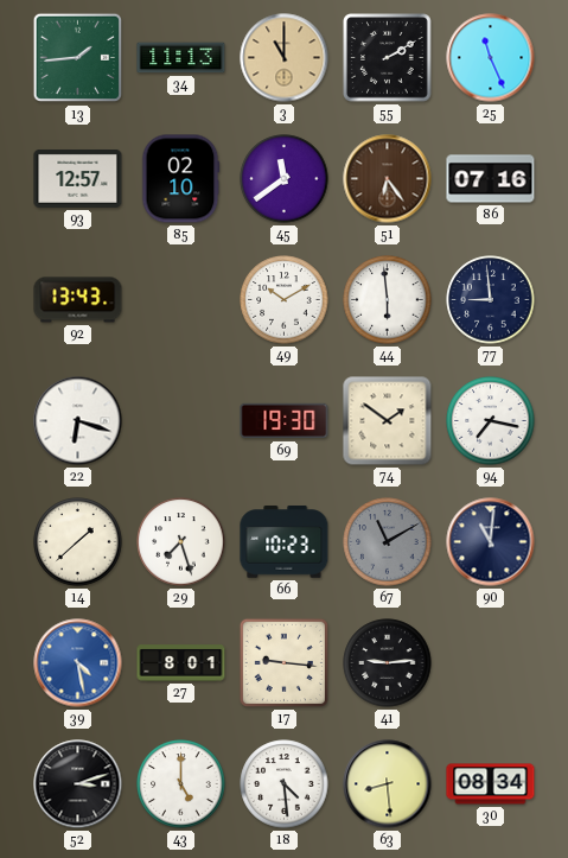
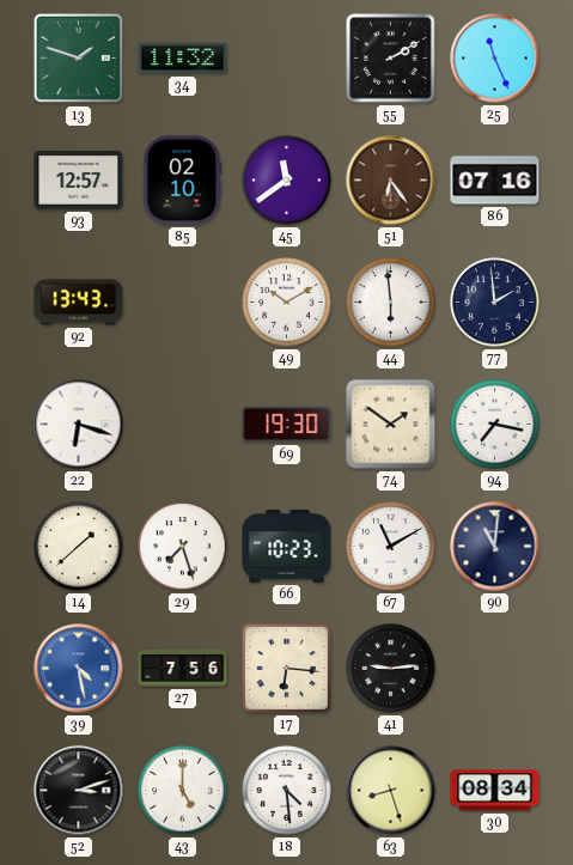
13: 1:44 -> 1:48
34: 11:13 -> 11:32
3: 11:00 -> none
77: 8:59 -> 1:59
67 dial: grey -> white
27: 8:01 -> 7:56
17: 9:16 -> 6:16
63: 8:29 -> 8:27
